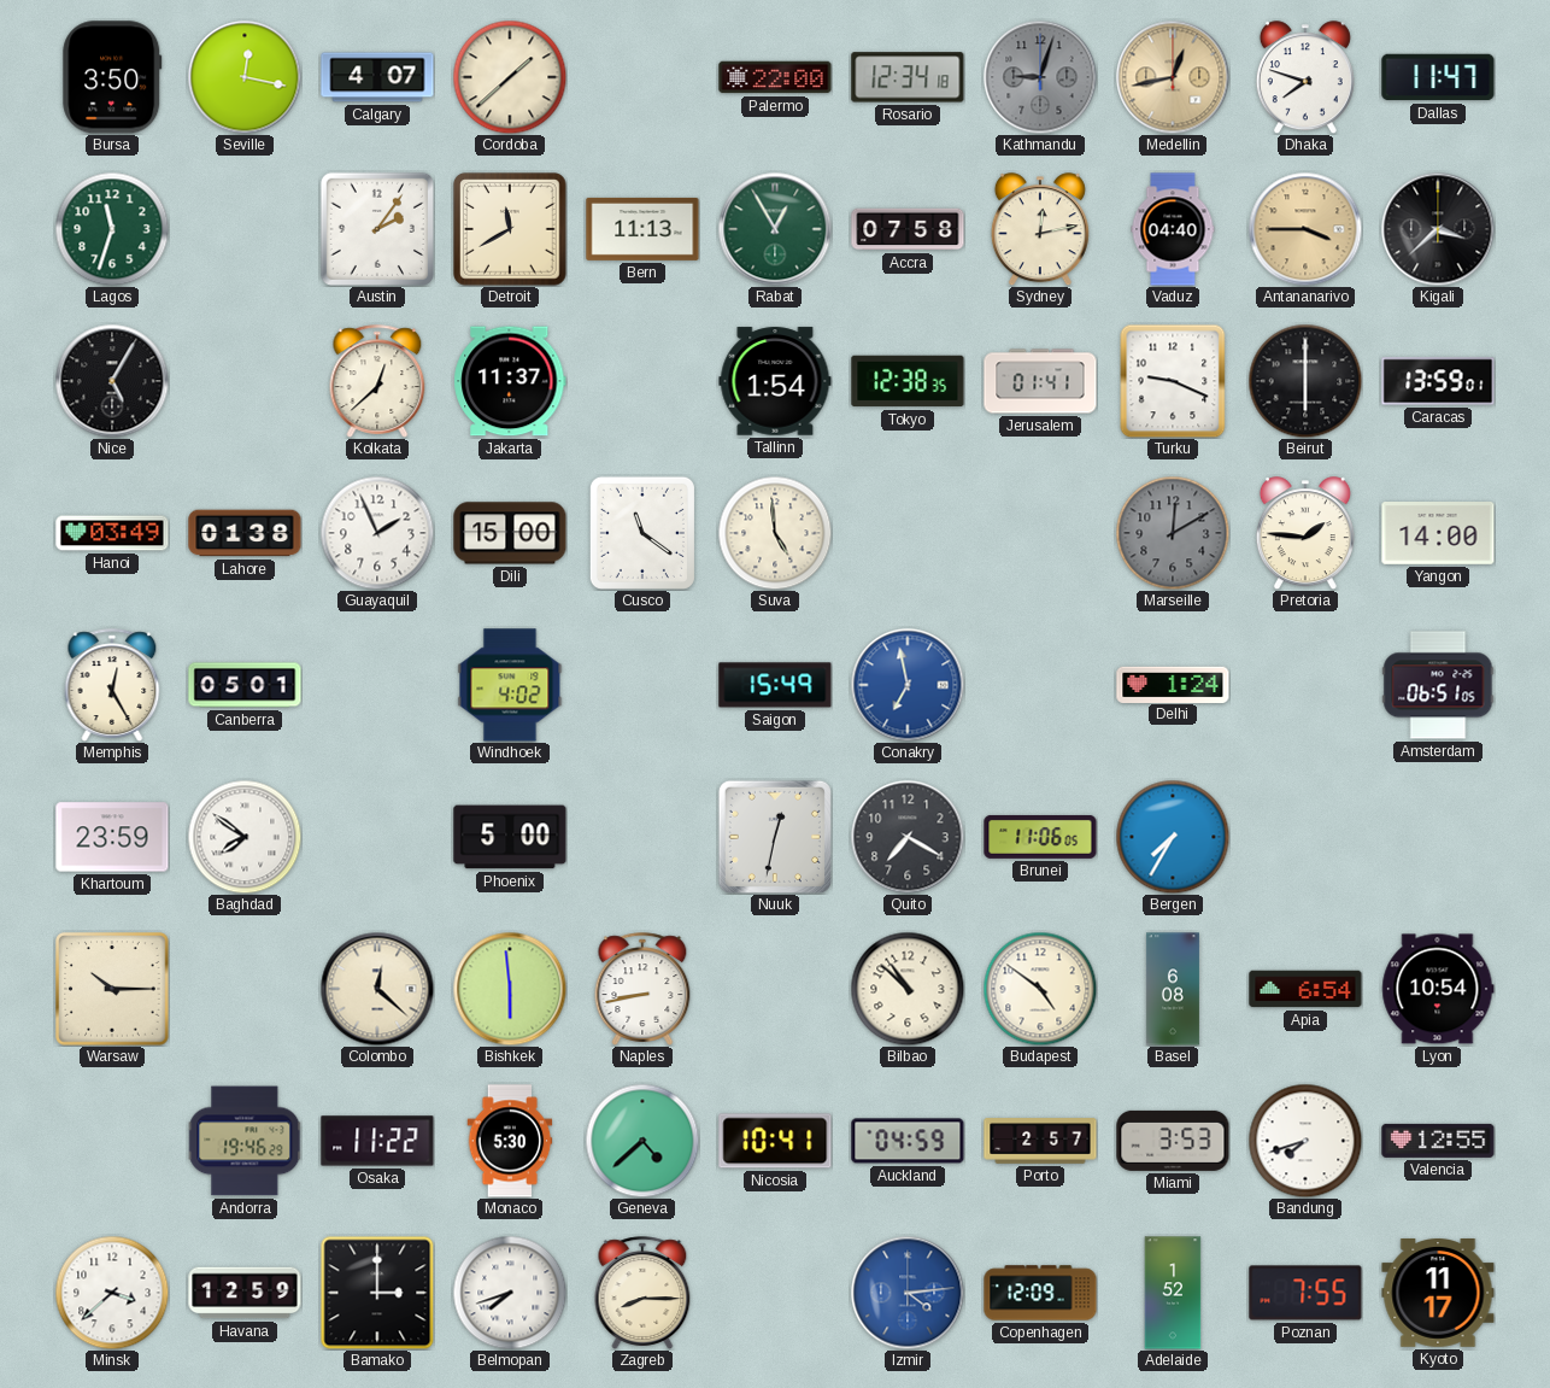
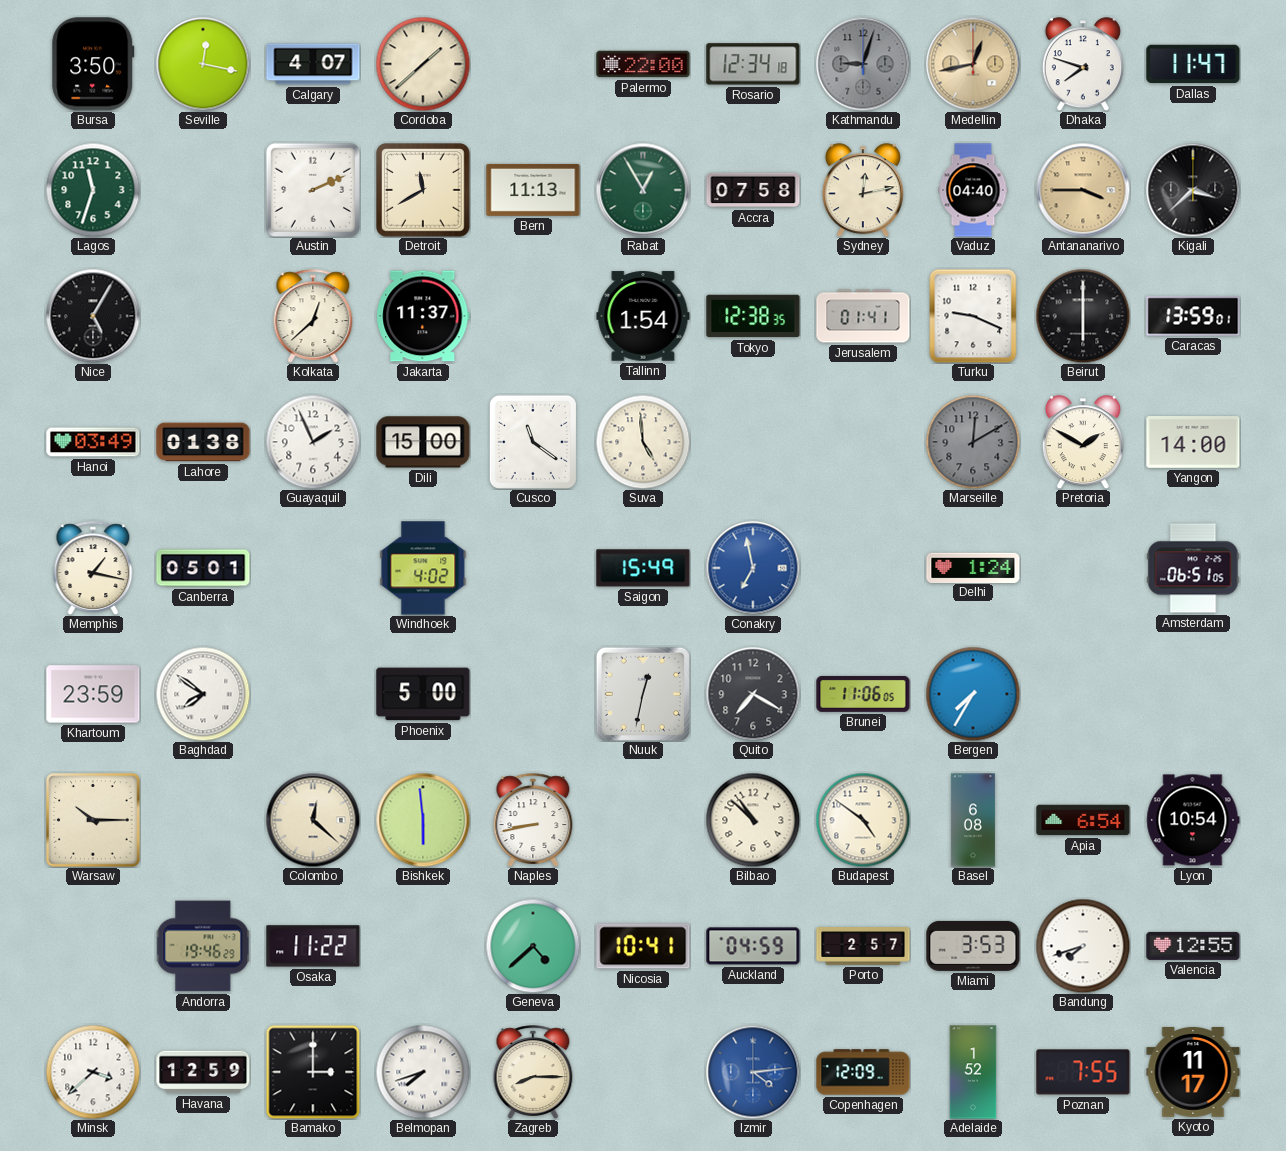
Austin: 2:06 -> 2:11
Pretoria: 1:46 -> 1:50
Memphis: 12:25 -> 1:17
Monaco: 5:30 -> none
